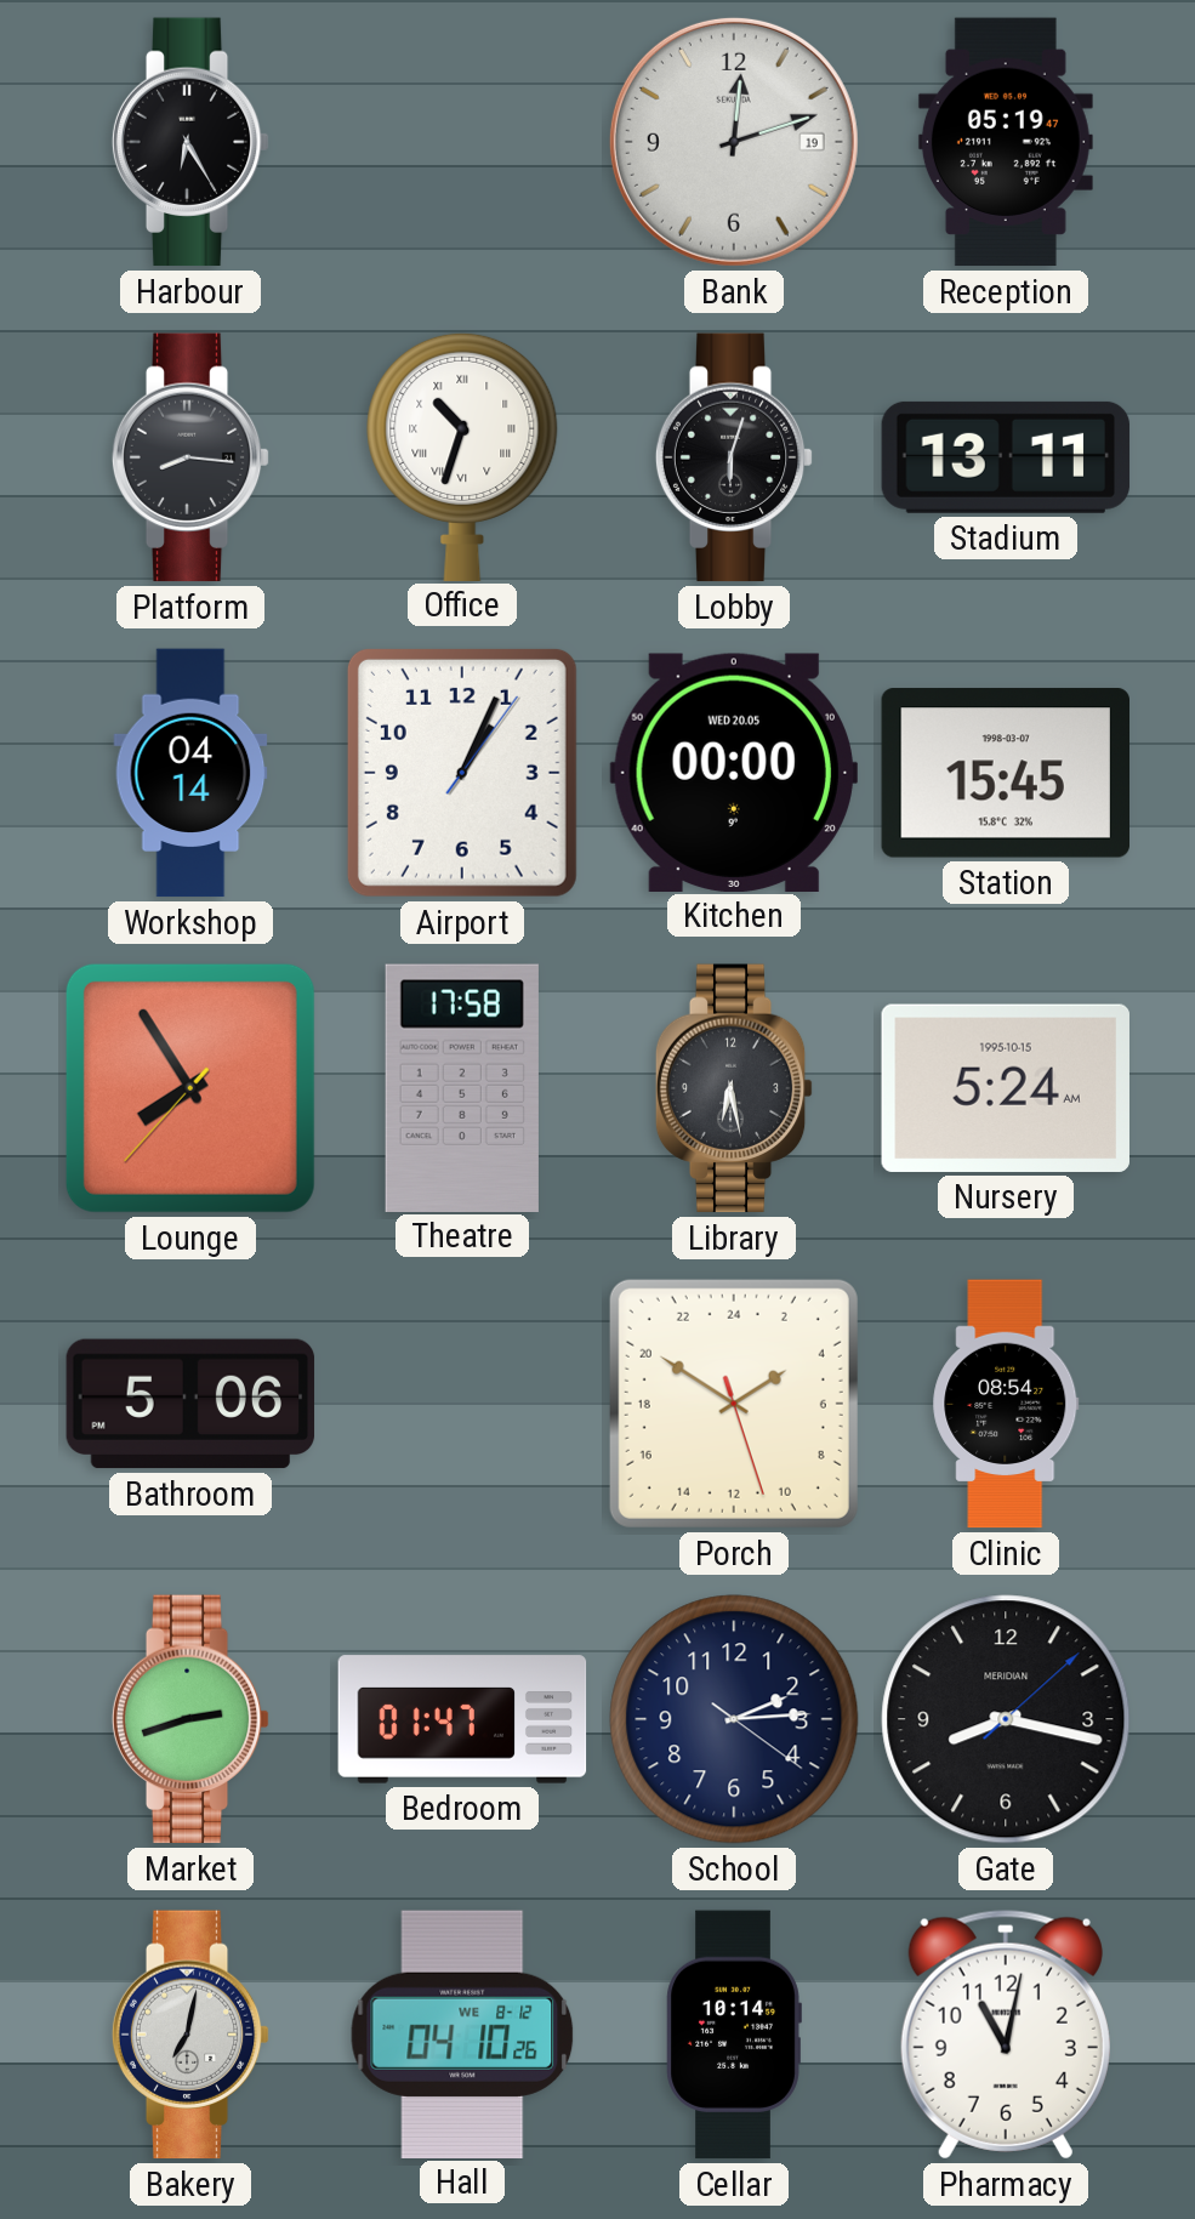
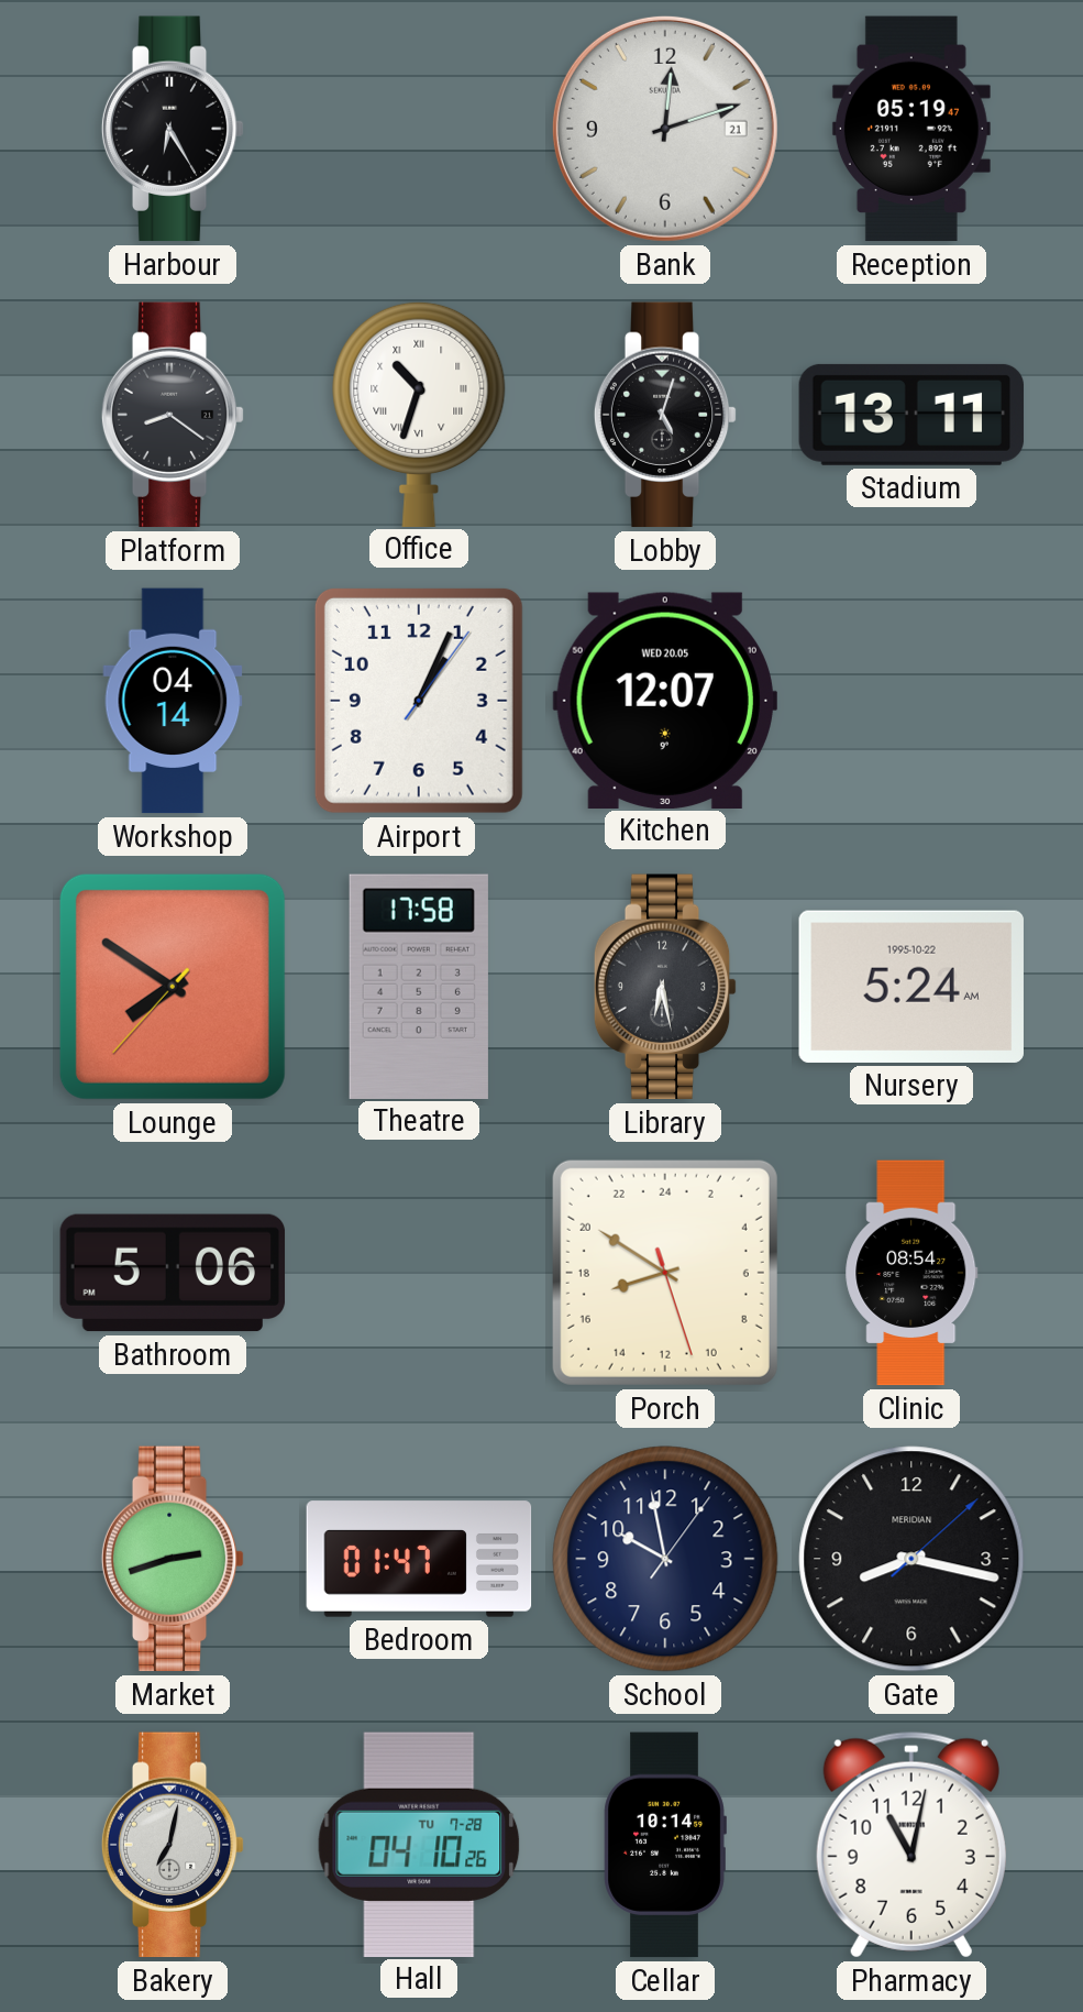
Bank date: 19 -> 21
Platform: 8:16 -> 8:21
Lobby: 6:03 -> 5:03
Kitchen: 00:00 -> 12:07
Station: 15:45 -> none
Lounge: 7:54 -> 7:50
Nursery date: 1995-10-15 -> 1995-10-22
Porch: 3:50 -> 16:50
School: 2:14 -> 9:58
Hall date: WE 8-12 -> TU 7-28
